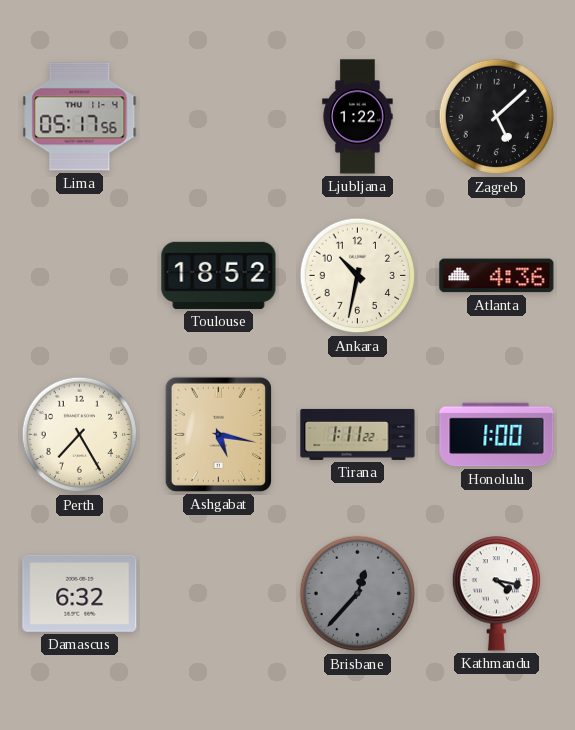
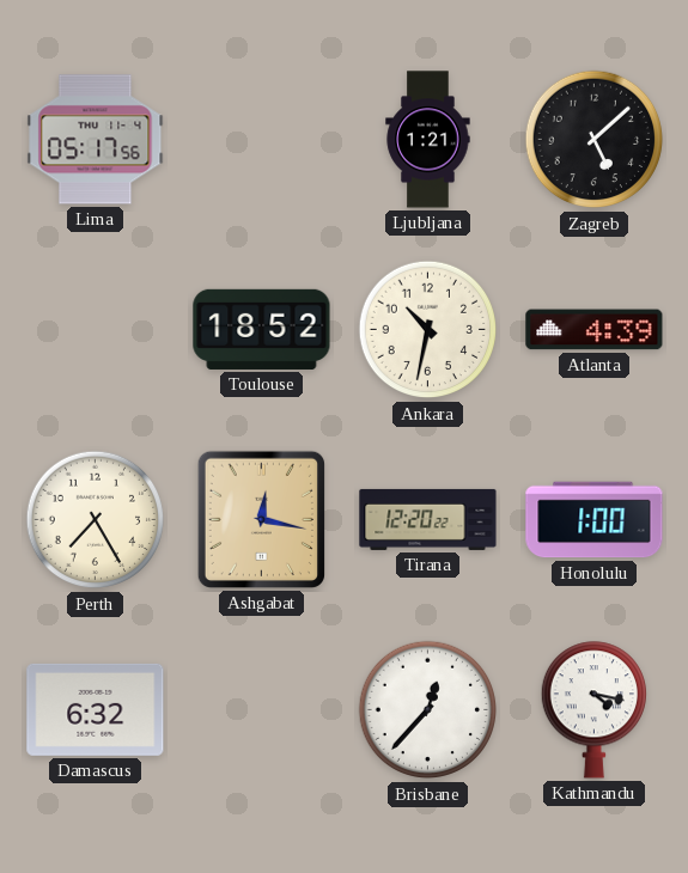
Ljubljana: 1:22 -> 1:21
Atlanta: 4:36 -> 4:39
Ashgabat: 5:17 -> 12:17
Tirana: 1:11 -> 12:20
Brisbane dial: grey -> white
